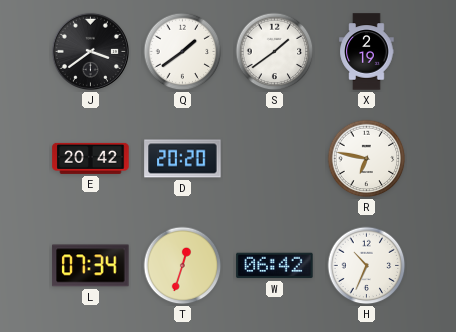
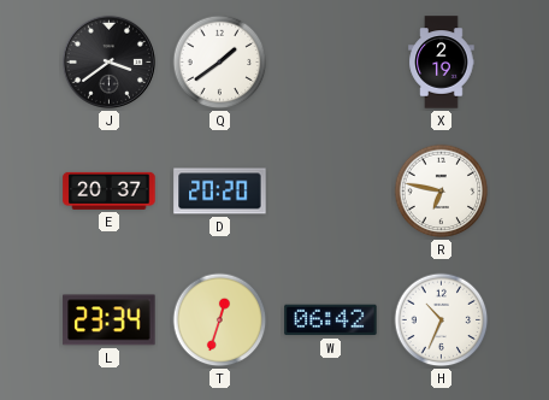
S: 1:39 -> none
E: 20:42 -> 20:37
L: 07:34 -> 23:34
